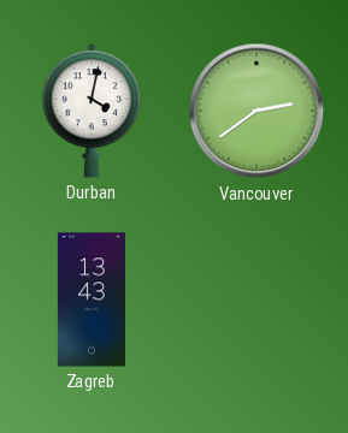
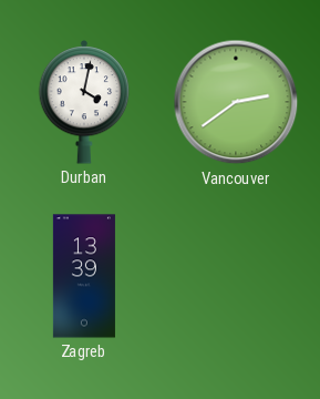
Zagreb: 13:43 -> 13:39
